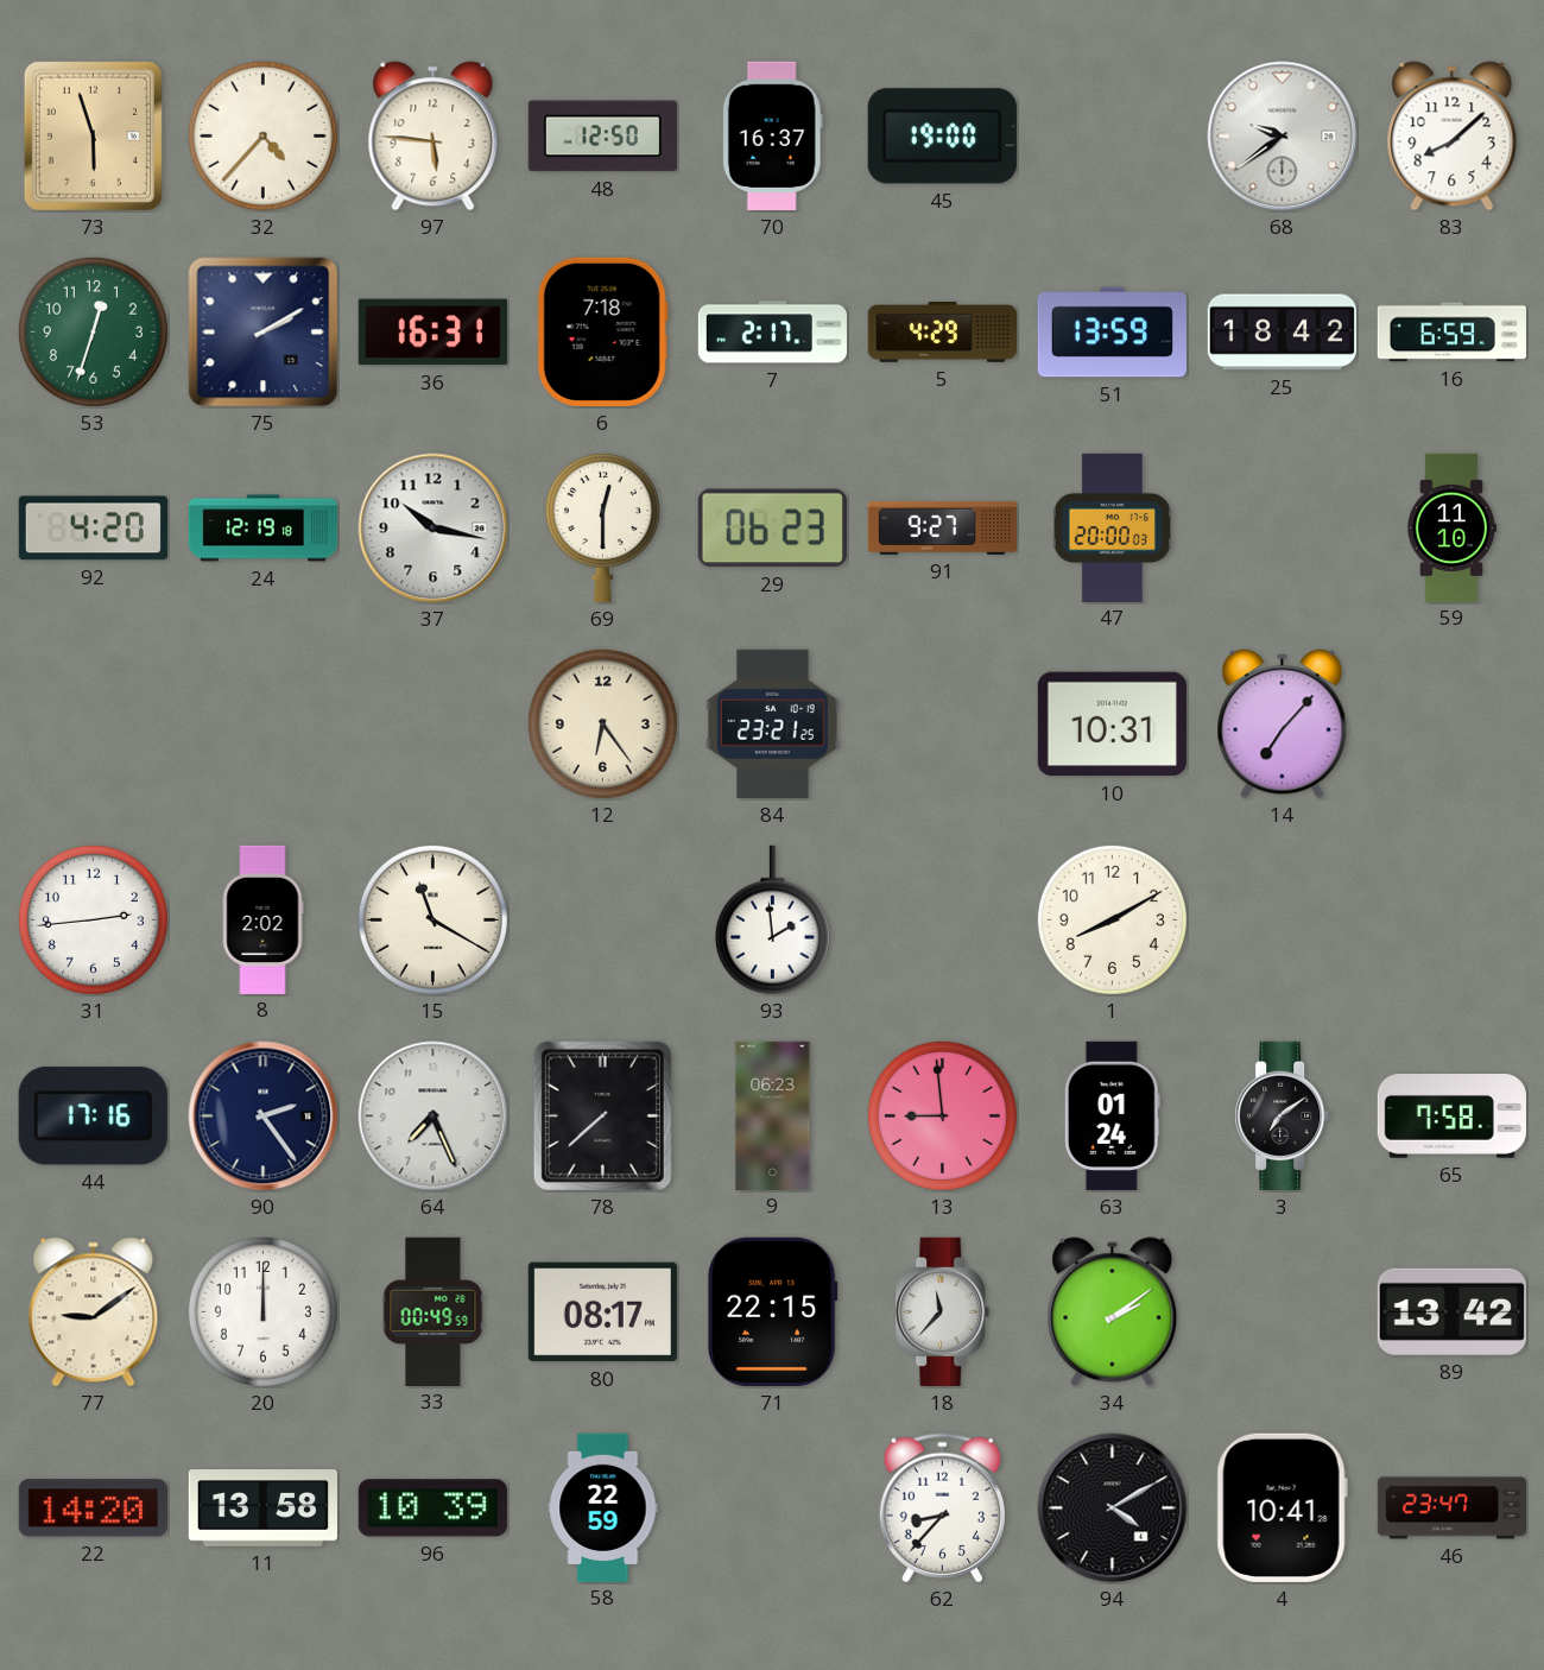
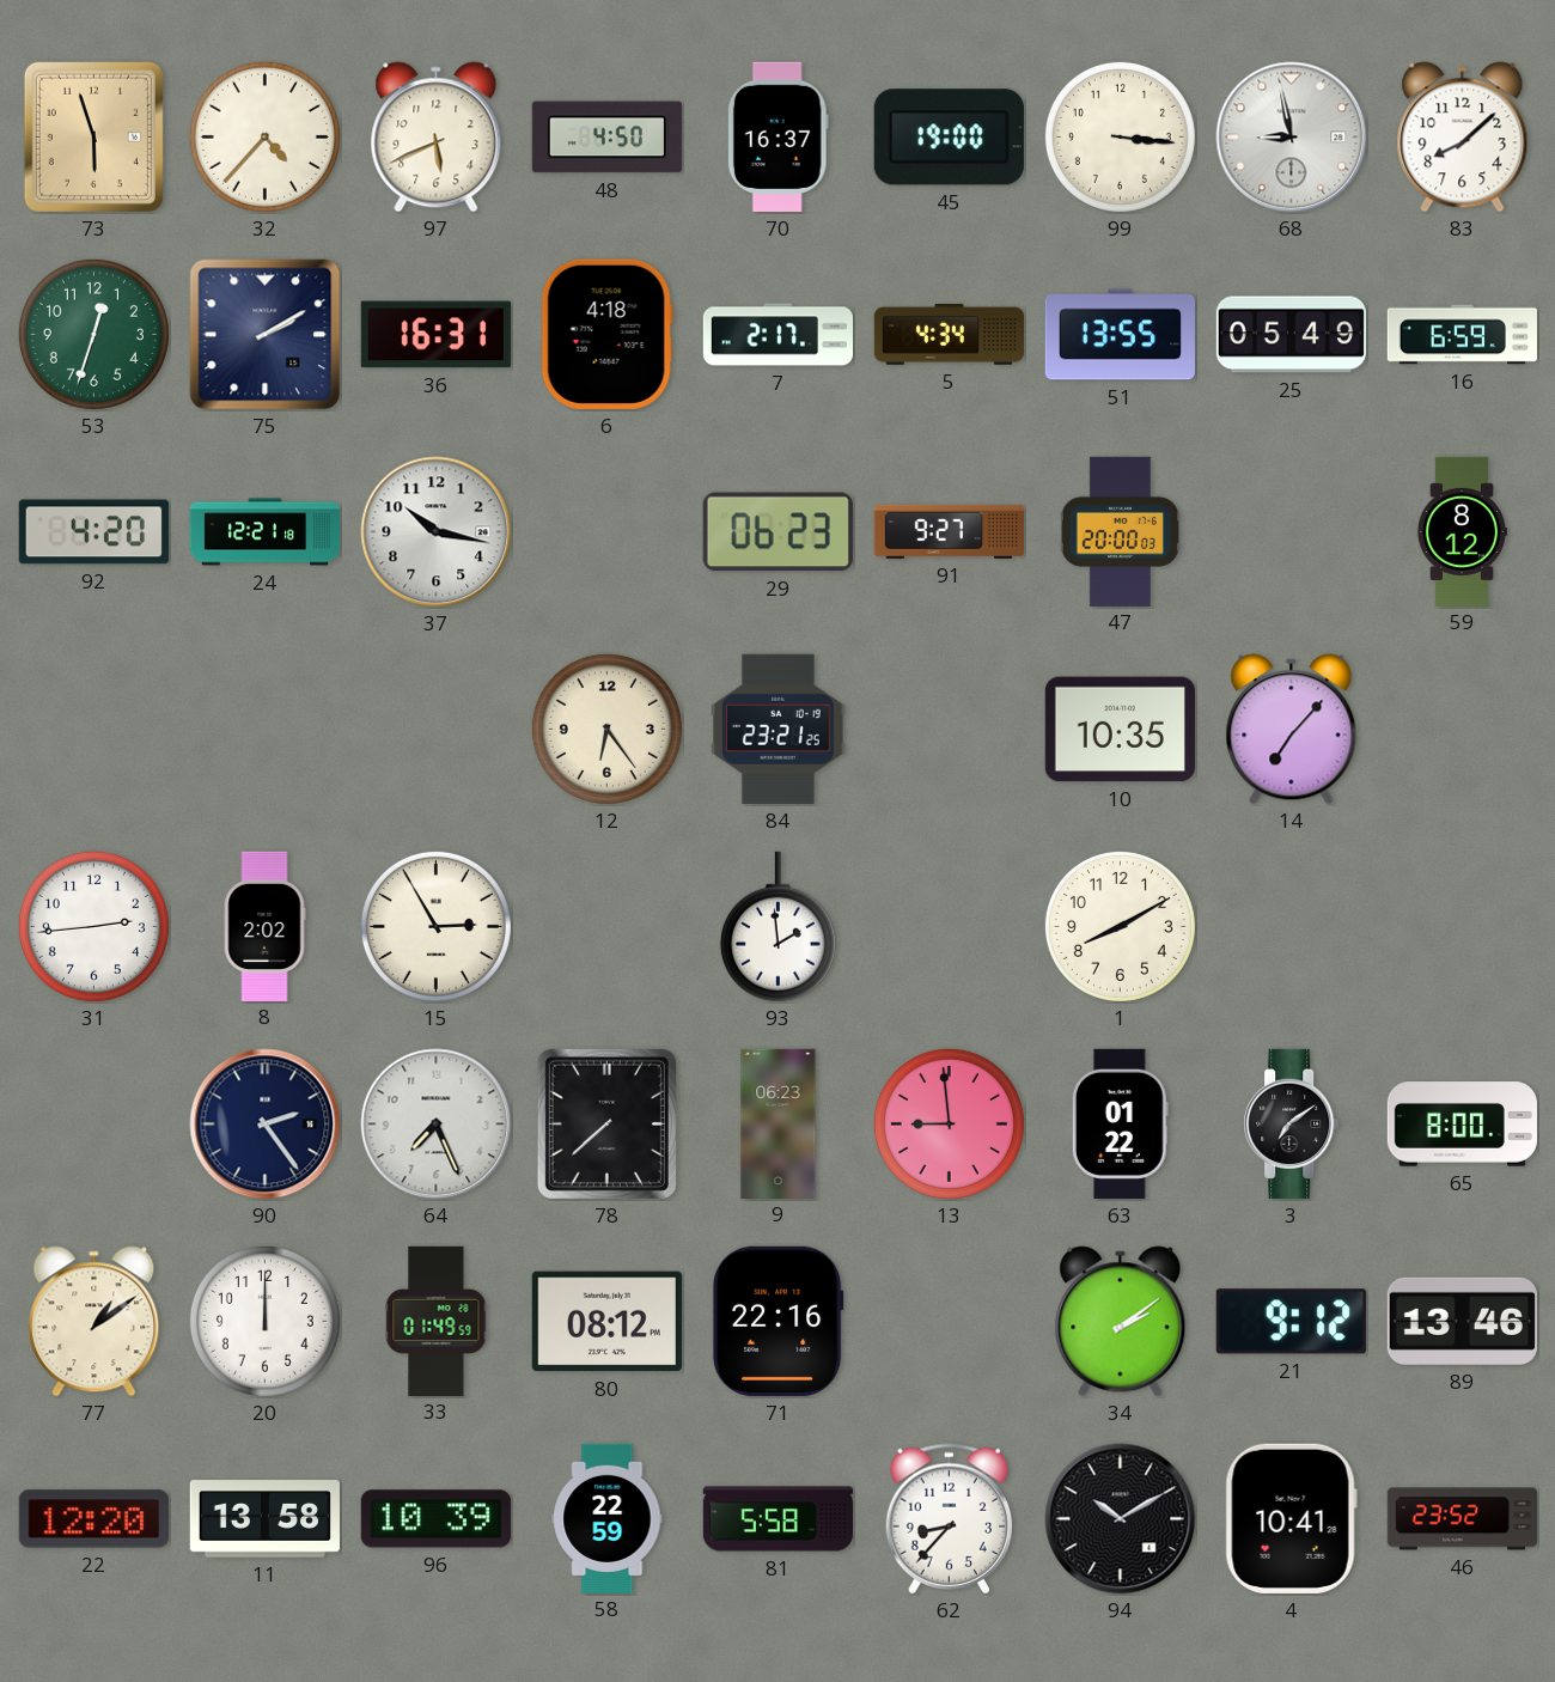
97: 5:46 -> 5:41
48: 12:50 -> 4:50
99: none -> 3:16
68: 9:39 -> 8:58
6: 7:18 -> 4:18
5: 4:29 -> 4:34
51: 13:59 -> 13:55
25: 18:42 -> 05:49
24: 12:19 -> 12:21
69: 12:30 -> none
59: 11:10 -> 8:12
10: 10:31 -> 10:35
15: 11:20 -> 2:55
44: 17:16 -> none
63: 01:24 -> 01:22
65: 7:58 -> 8:00
77: 9:09 -> 1:09
33: 00:49 -> 01:49
80: 08:17 -> 08:12
71: 22:15 -> 22:16
18: 11:37 -> none
21: none -> 9:12
89: 13:42 -> 13:46
22: 14:20 -> 12:20
81: none -> 5:58
94: 4:10 -> 10:10
46: 23:47 -> 23:52
